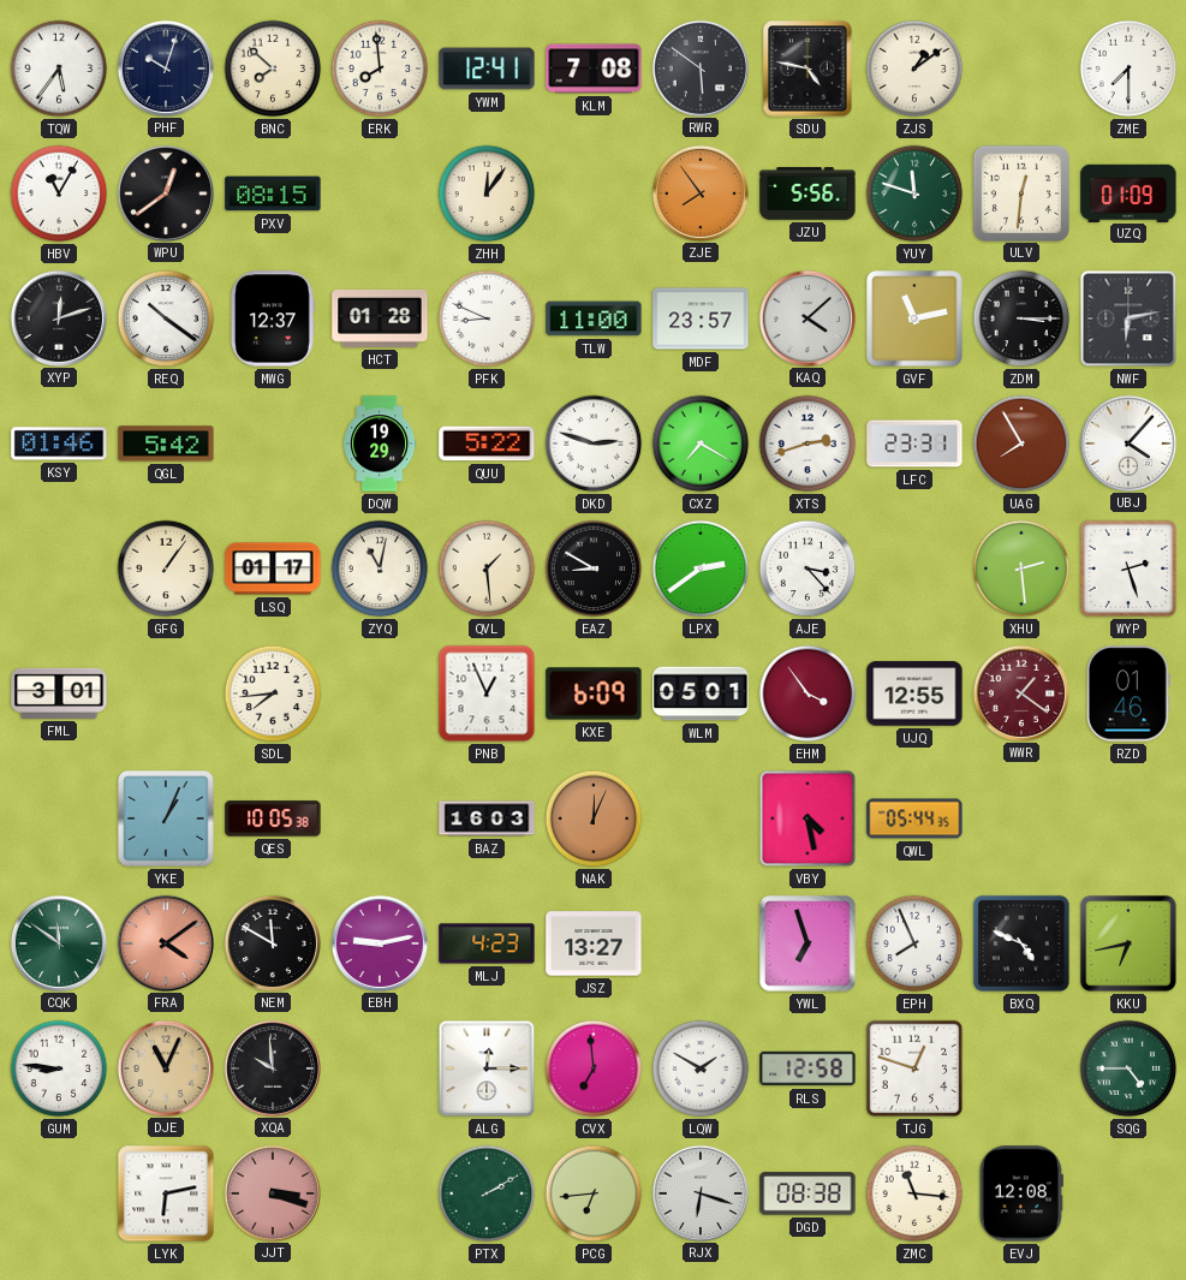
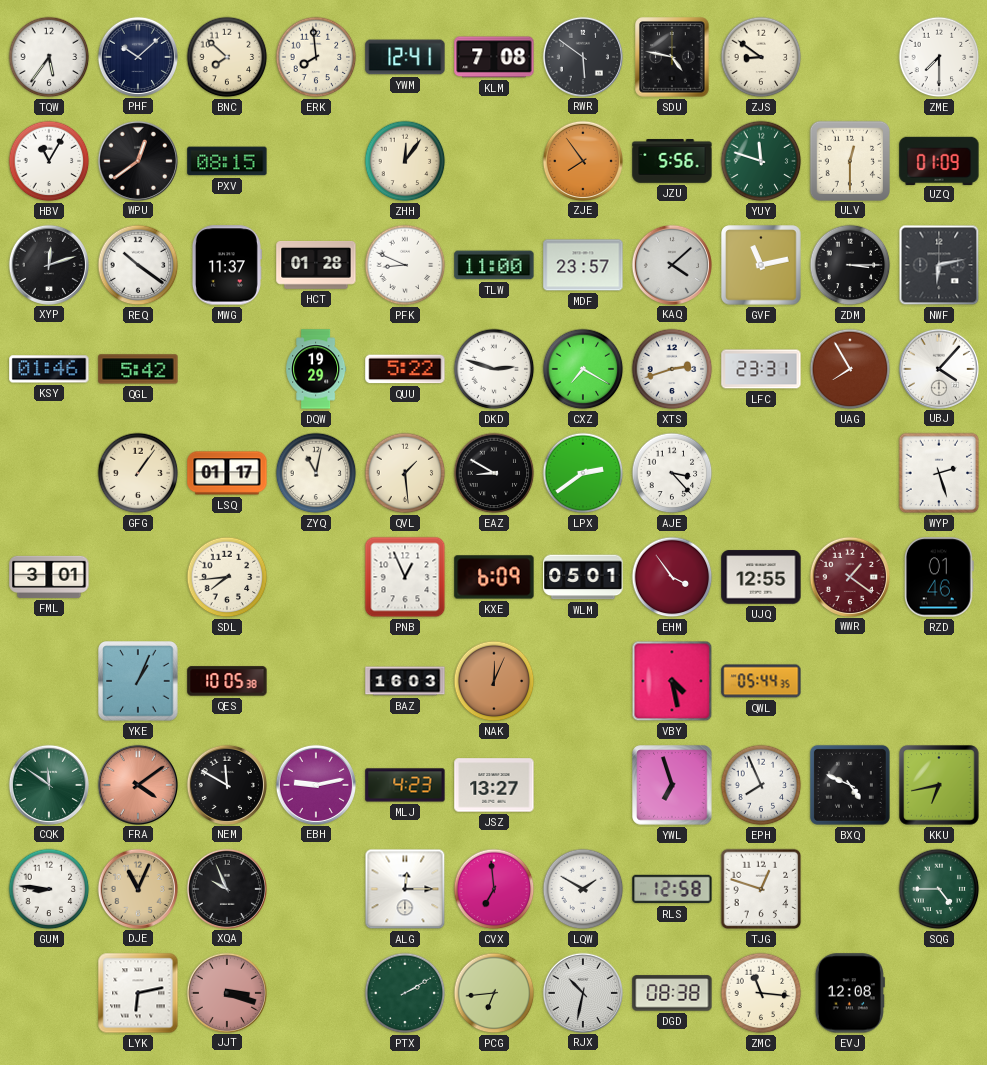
PHF: 10:03 -> 10:08
ZJS: 1:09 -> 8:51
ULV: 12:31 -> 12:30
MWG: 12:37 -> 11:37
XHU: 2:29 -> none
XQA: 9:59 -> 9:56
RJX: 6:18 -> 10:32
